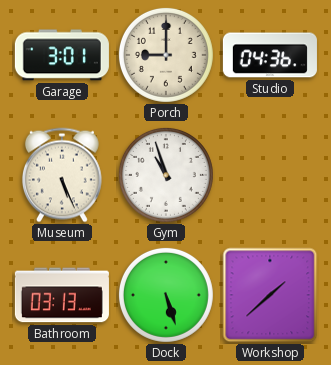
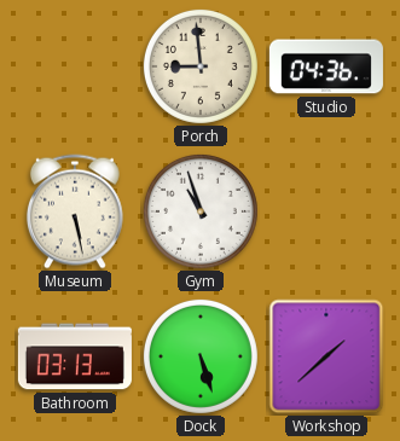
Garage: 3:01 -> none
Porch: 9:00 -> 8:59
Museum: 5:26 -> 5:28
